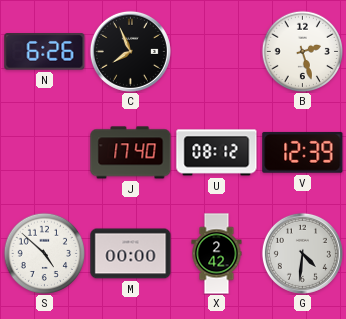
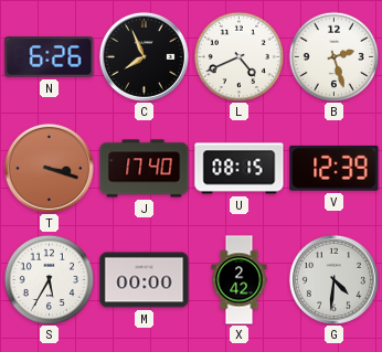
L: none -> 4:41
T: none -> 3:18
U: 08:12 -> 08:15
S: 4:52 -> 5:35
